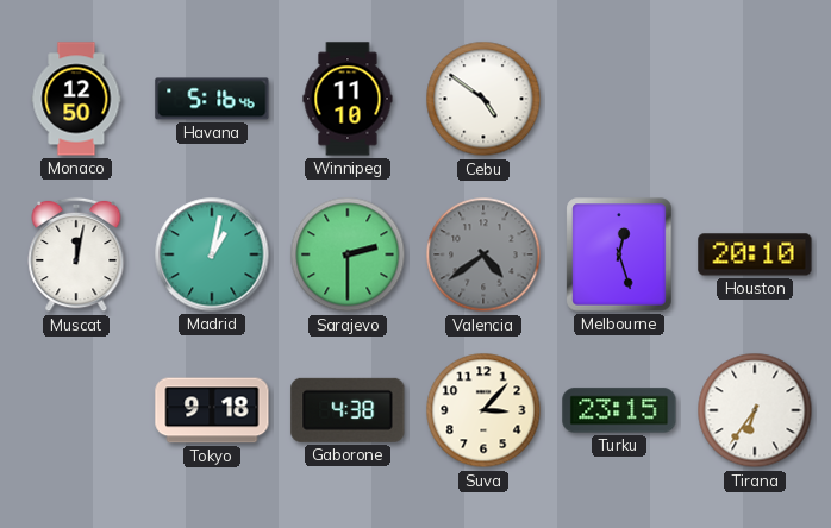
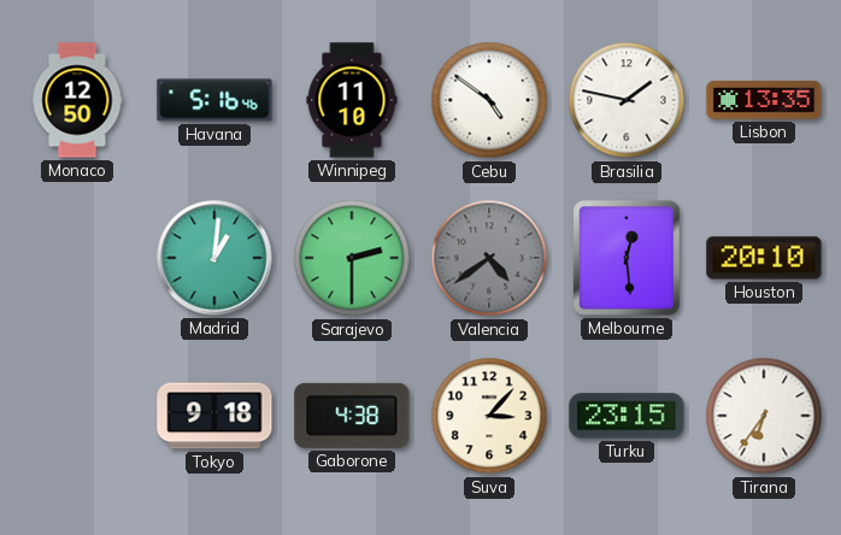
Brasilia: none -> 1:47
Lisbon: none -> 13:35
Muscat: 12:02 -> none
Madrid: 1:02 -> 1:01
Melbourne: 12:27 -> 12:29
